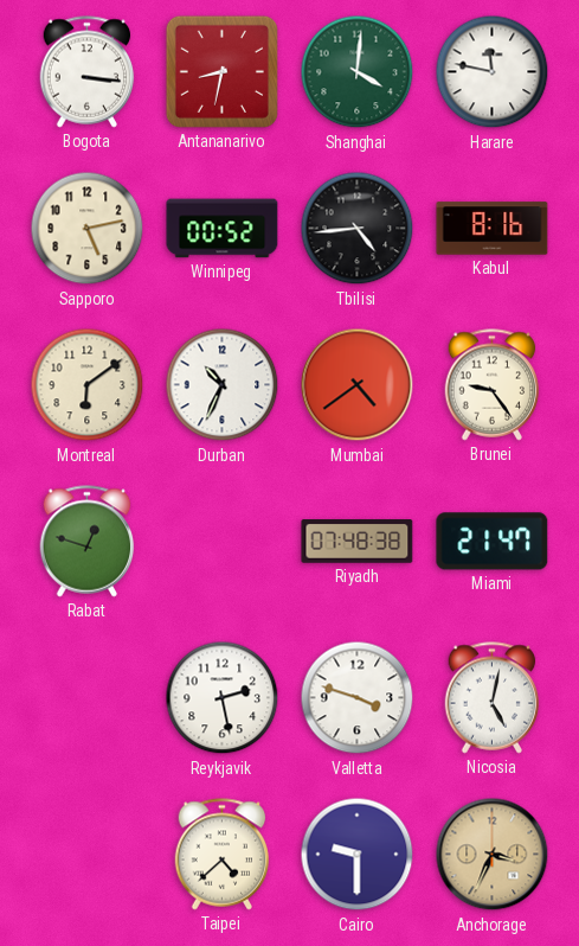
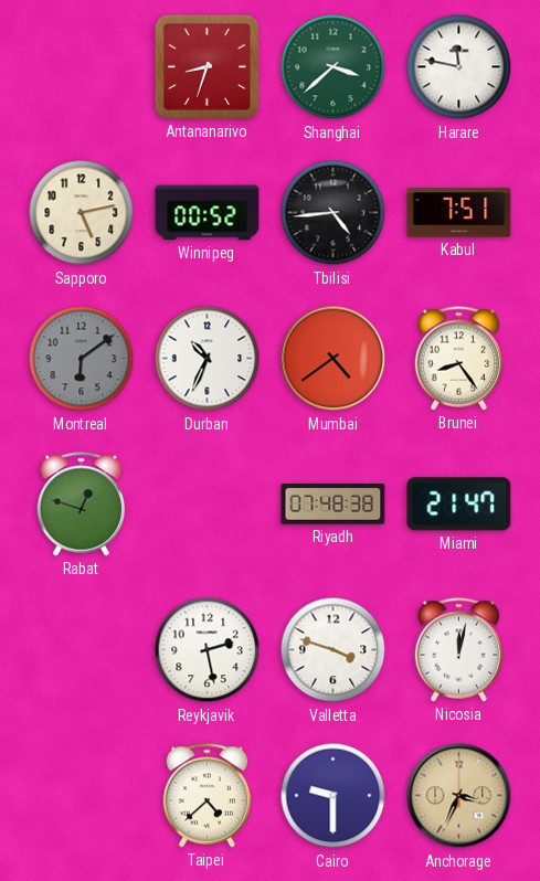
Bogota: 3:16 -> none
Antananarivo: 8:32 -> 8:33
Shanghai: 4:01 -> 3:38
Kabul: 8:16 -> 7:51
Montreal dial: cream -> grey
Brunei: 9:24 -> 8:24
Nicosia: 5:02 -> 12:02
